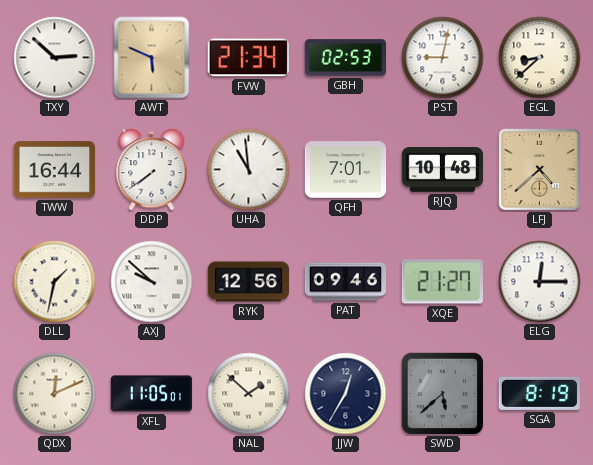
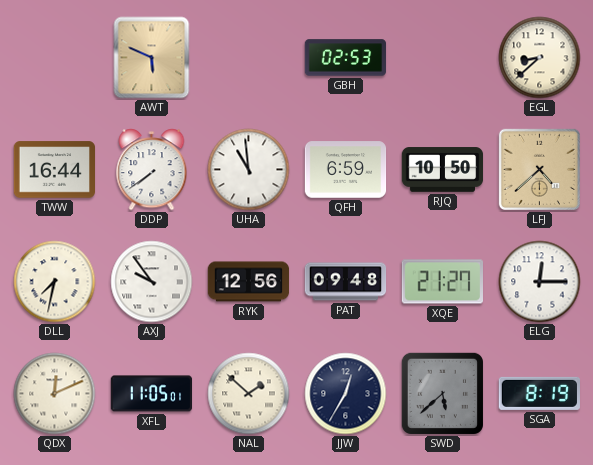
TXY: 2:52 -> none
FVW: 21:34 -> none
PST: 9:02 -> none
QFH: 7:01 -> 6:59
RJQ: 10:48 -> 10:50
DLL: 1:32 -> 7:32
AXJ: 9:52 -> 9:54
PAT: 09:46 -> 09:48
